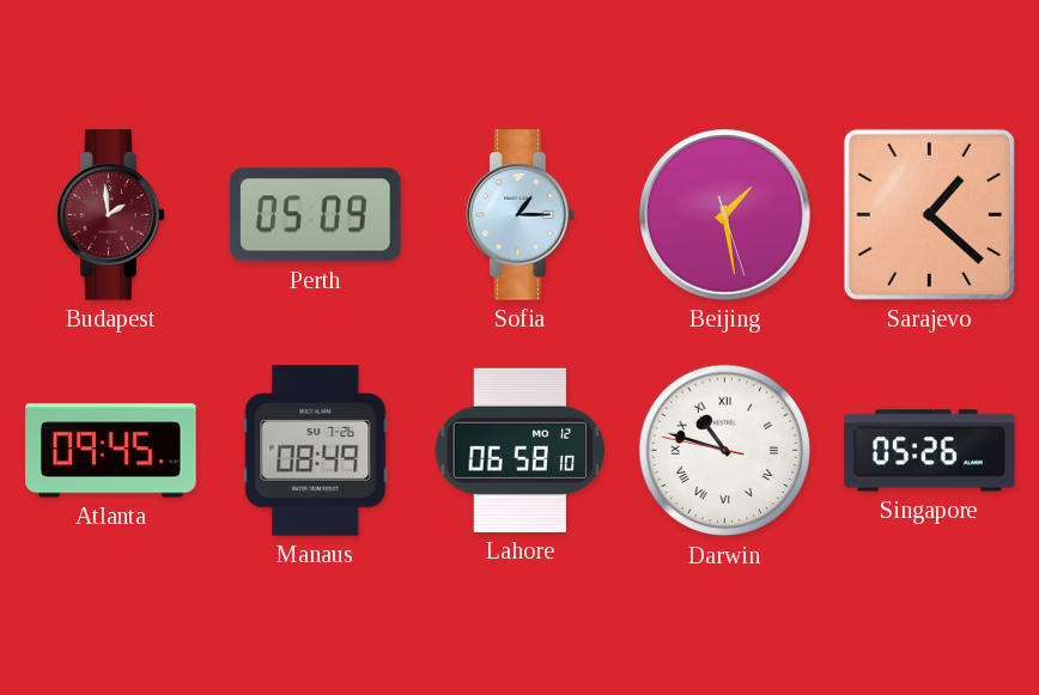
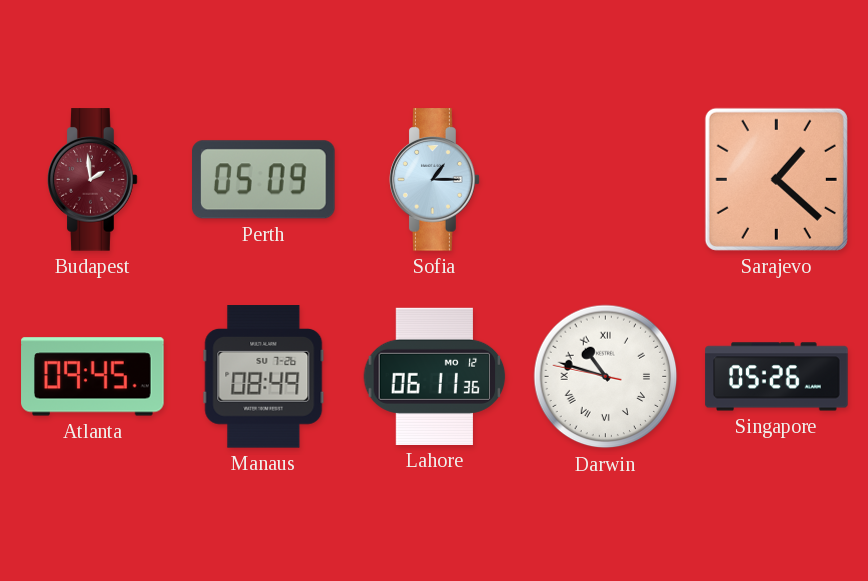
Beijing: 1:28 -> none
Lahore: 06:58 -> 06:11
